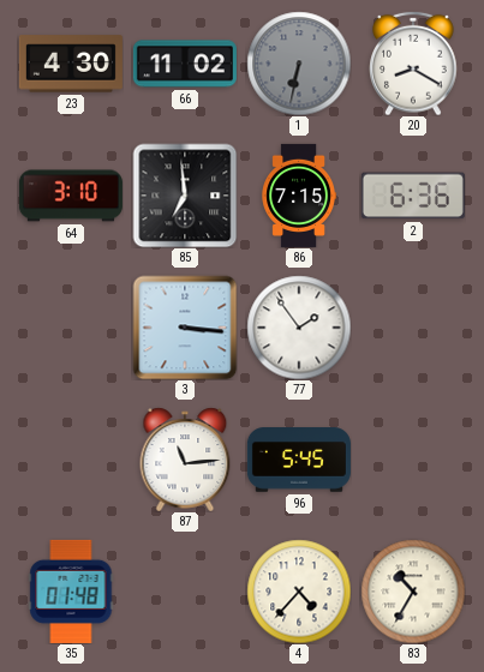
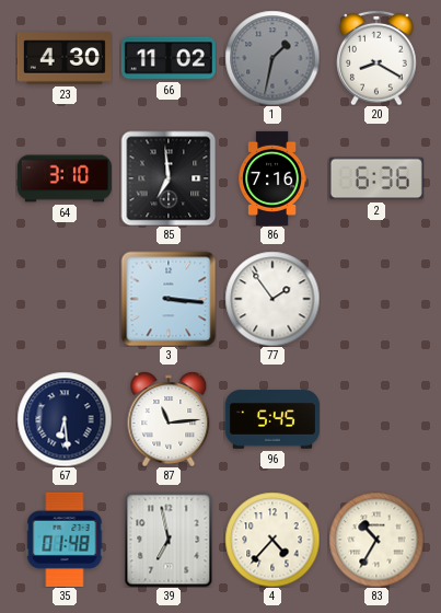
1: 6:32 -> 1:32
86: 7:15 -> 7:16
67: none -> 6:29
39: none -> 6:58
